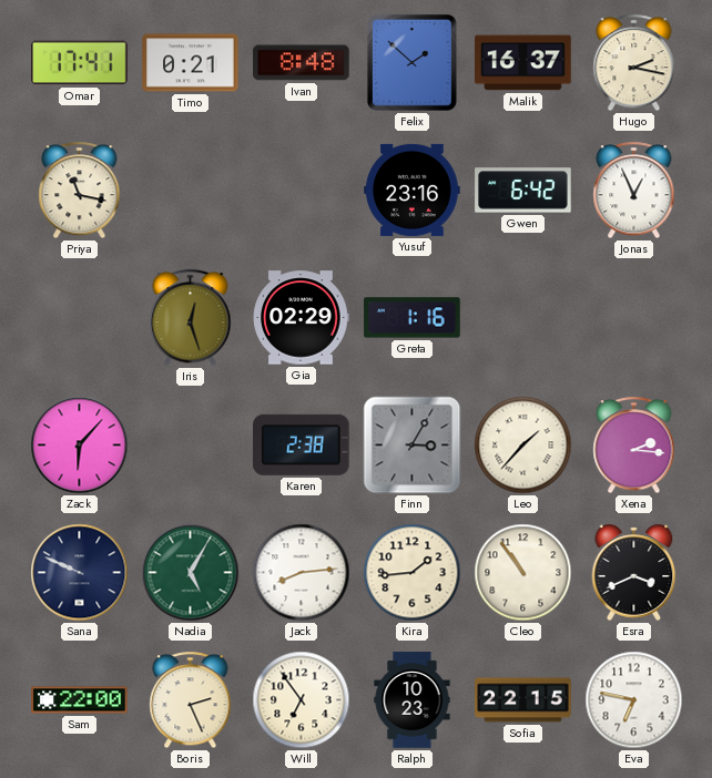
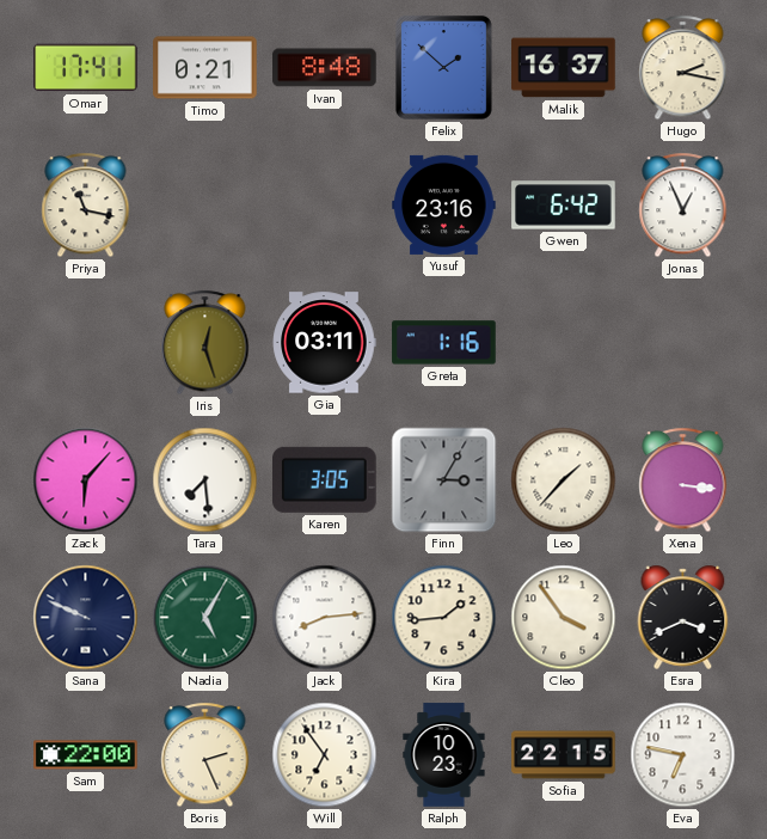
Gia: 02:29 -> 03:11
Tara: none -> 7:29
Karen: 2:38 -> 3:05
Xena: 2:16 -> 3:16
Cleo: 10:54 -> 3:54
